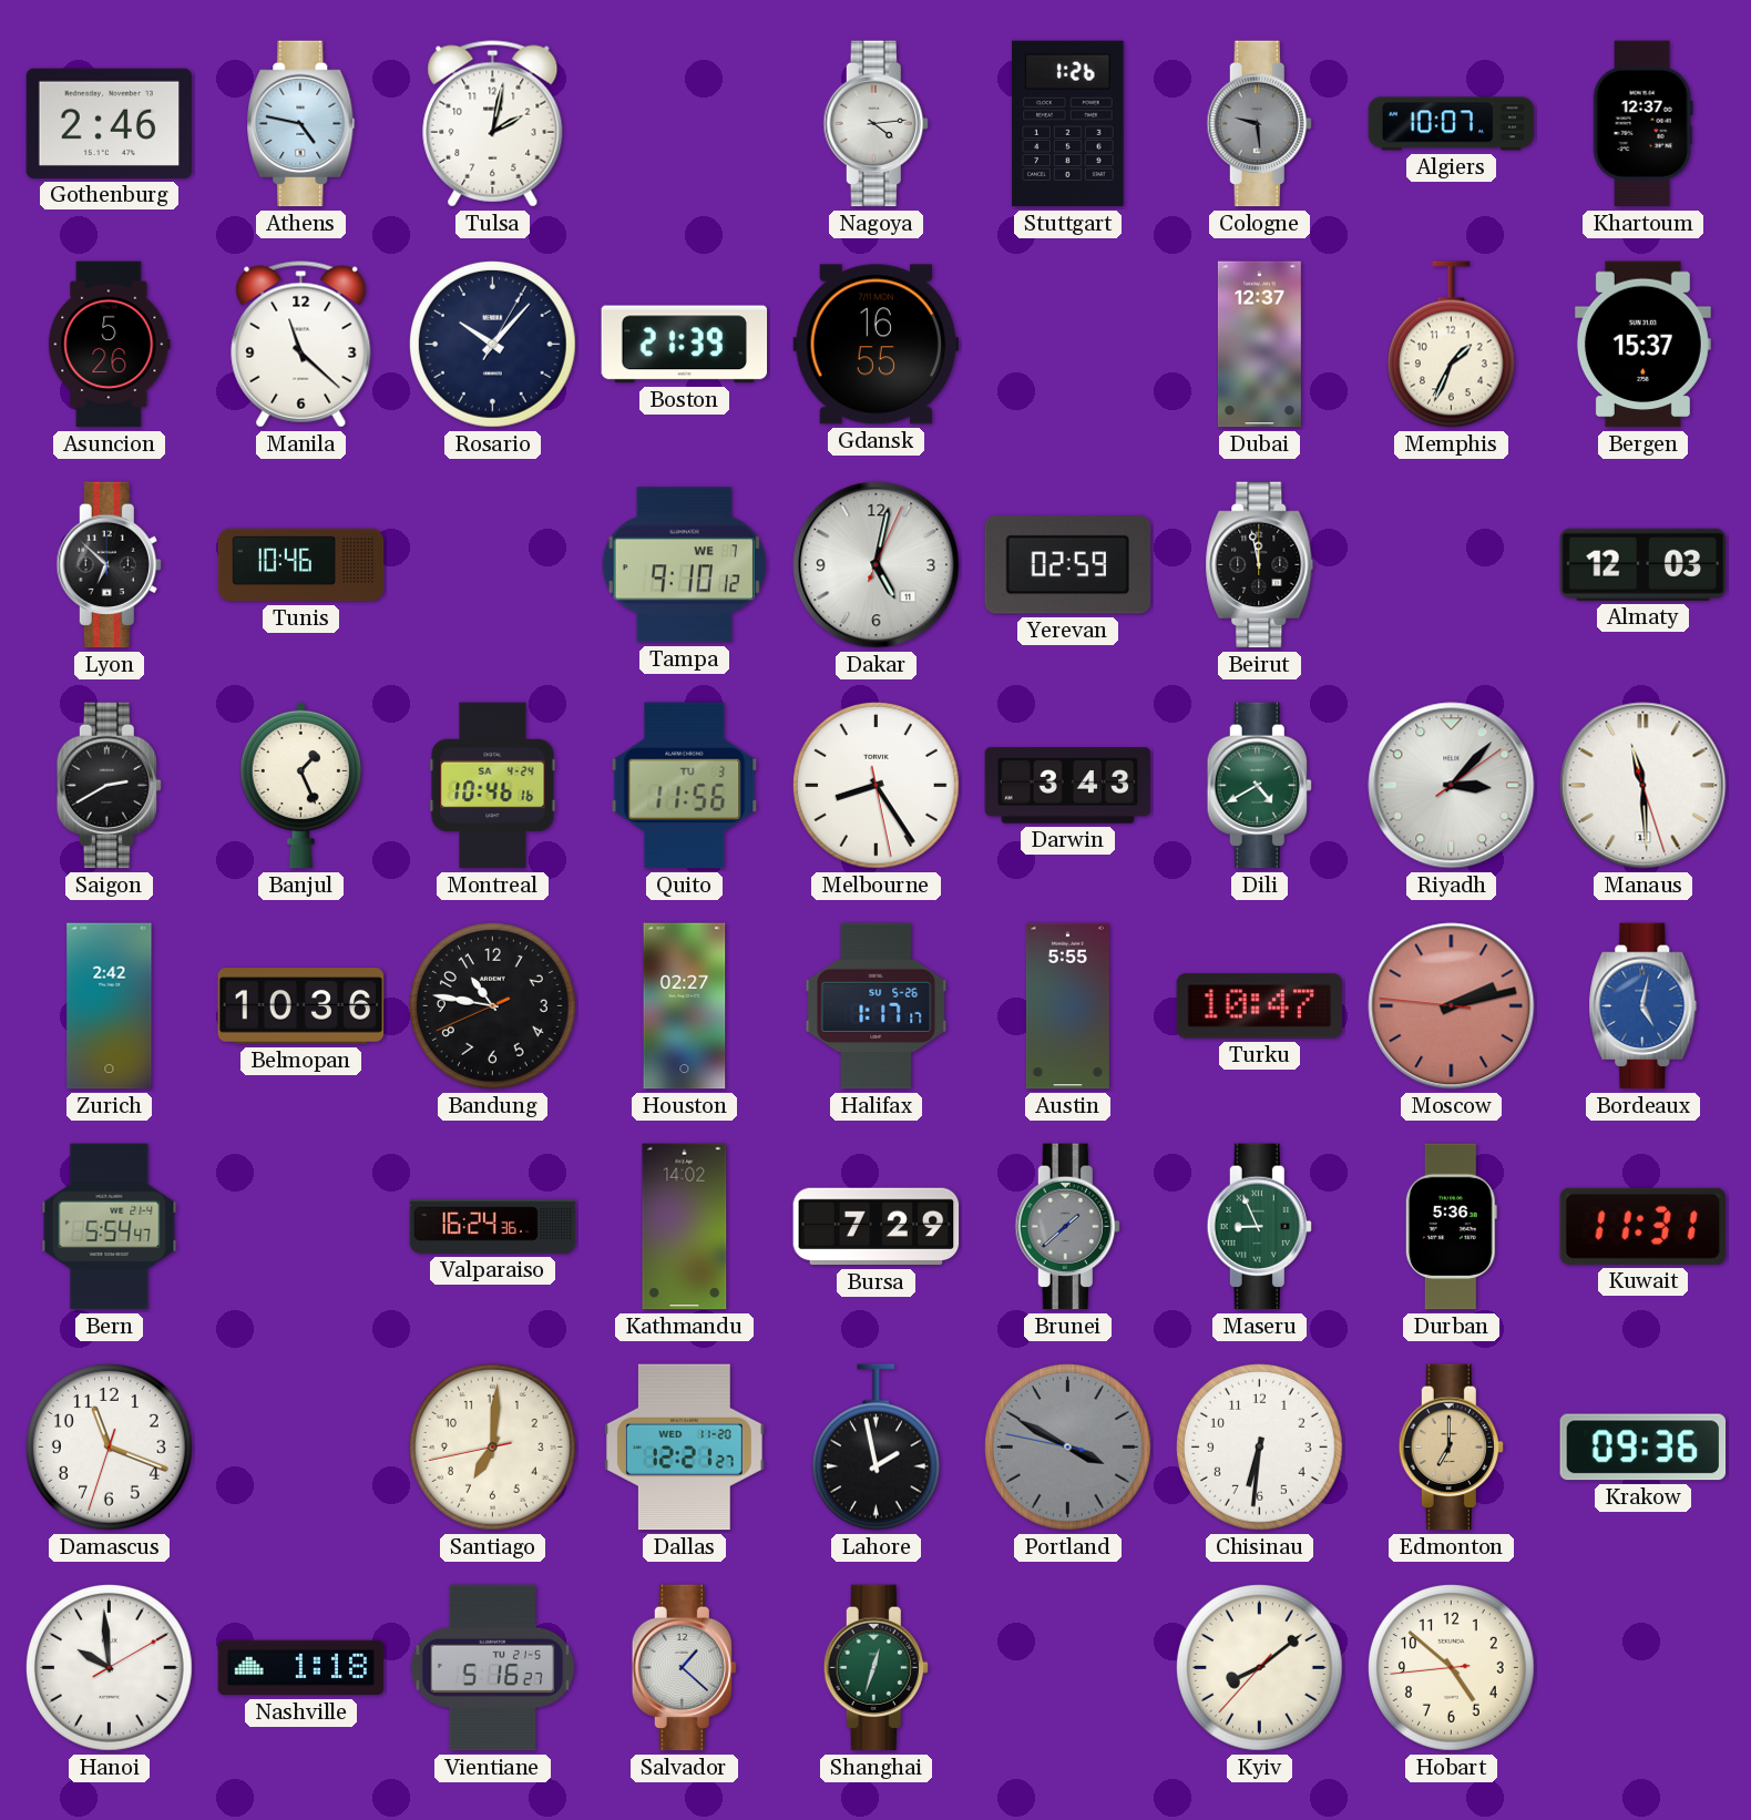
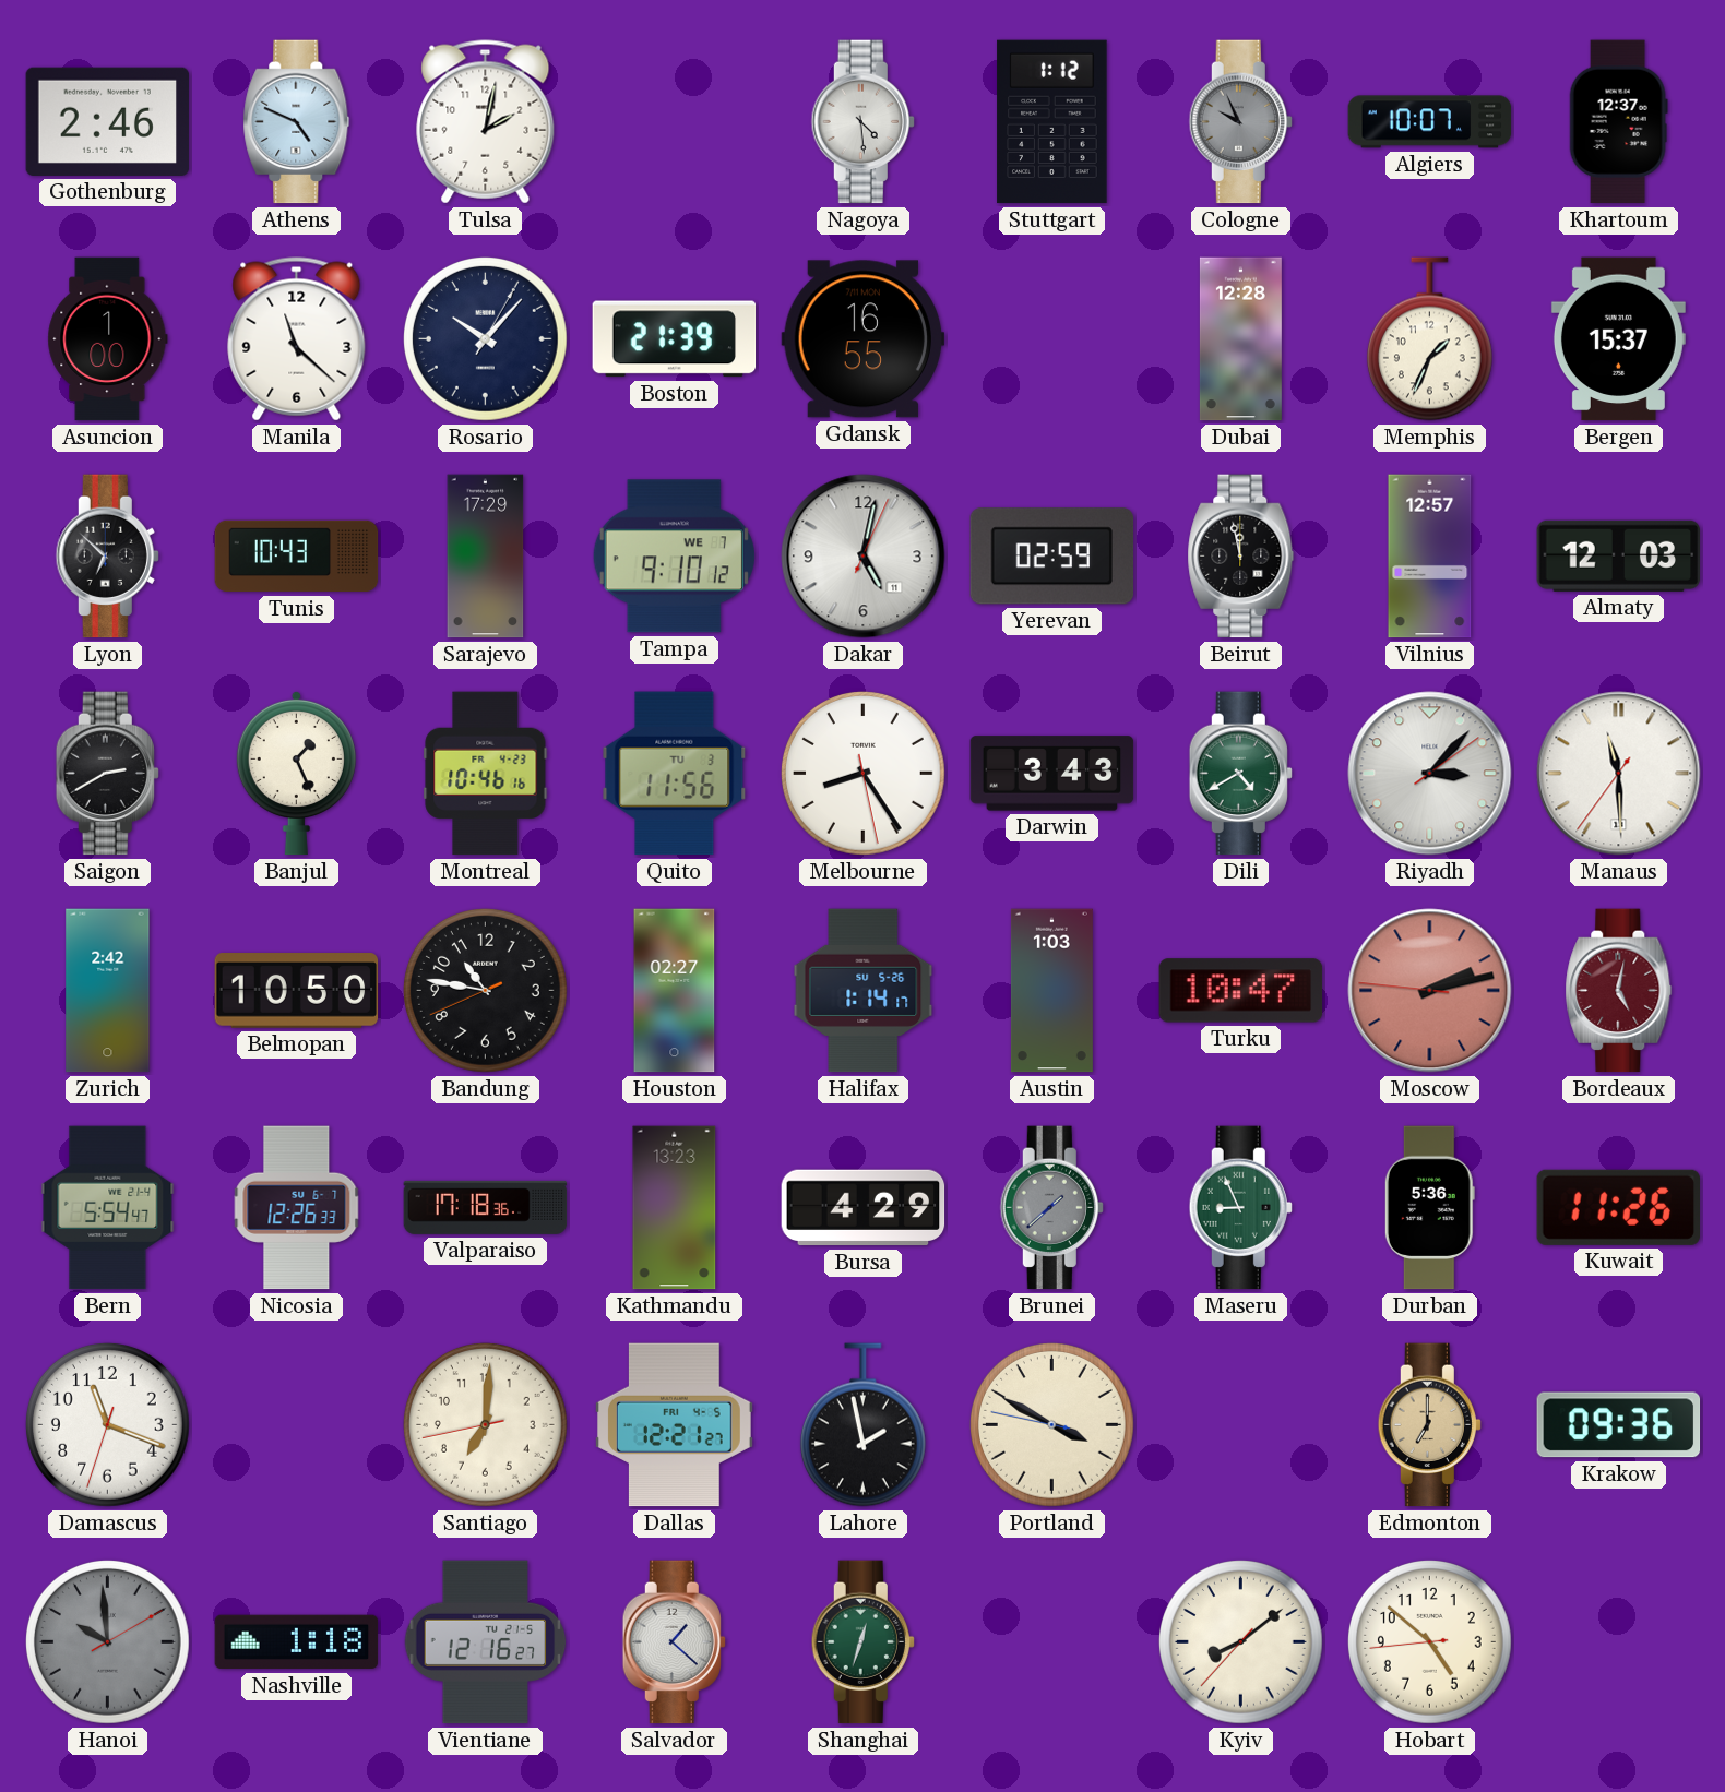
Athens: 4:47 -> 4:49
Nagoya: 4:14 -> 4:29
Stuttgart: 1:26 -> 1:12
Cologne: 9:29 -> 9:56
Asuncion: 5:26 -> 1:00
Dubai: 12:37 -> 12:28
Tunis: 10:46 -> 10:43
Sarajevo: none -> 17:29
Vilnius: none -> 12:57
Montreal date: SA 4-24 -> FR 4-23
Manaus: 11:29:27 -> 11:29:36
Belmopan: 10:36 -> 10:50
Halifax: 1:17 -> 1:14
Austin: 5:55 -> 1:03
Bordeaux dial: blue -> burgundy
Nicosia: none -> 12:26
Valparaiso: 16:24 -> 17:18
Kathmandu: 14:02 -> 13:23
Bursa: 7:29 -> 4:29
Kuwait: 11:31 -> 11:26
Dallas date: WED 11-20 -> FRI 4-5
Portland dial: grey -> cream
Chisinau: 6:31 -> none
Hanoi dial: white -> grey
Vientiane: 5:16 -> 12:16
